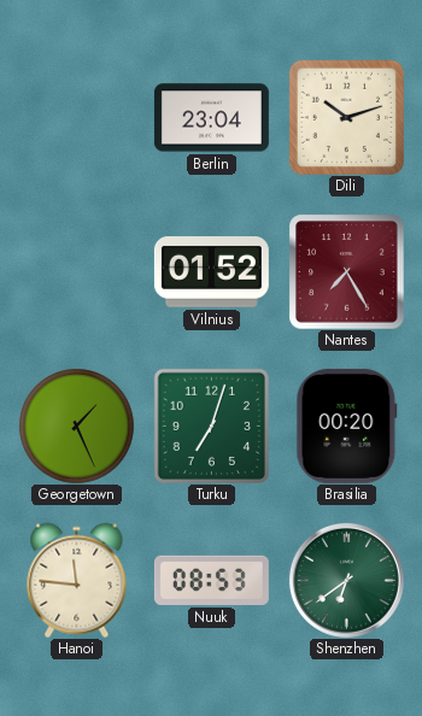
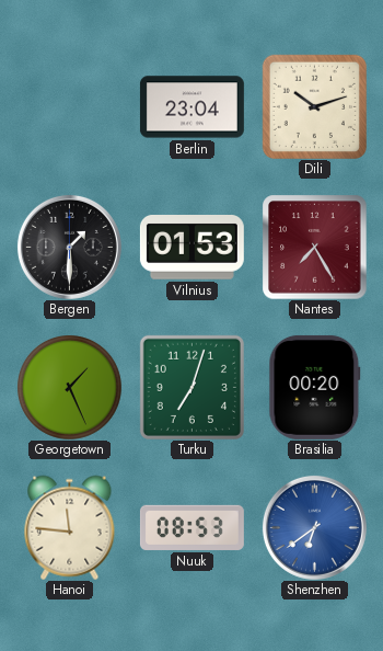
Bergen: none -> 1:30
Vilnius: 01:52 -> 01:53
Shenzhen dial: green -> blue
